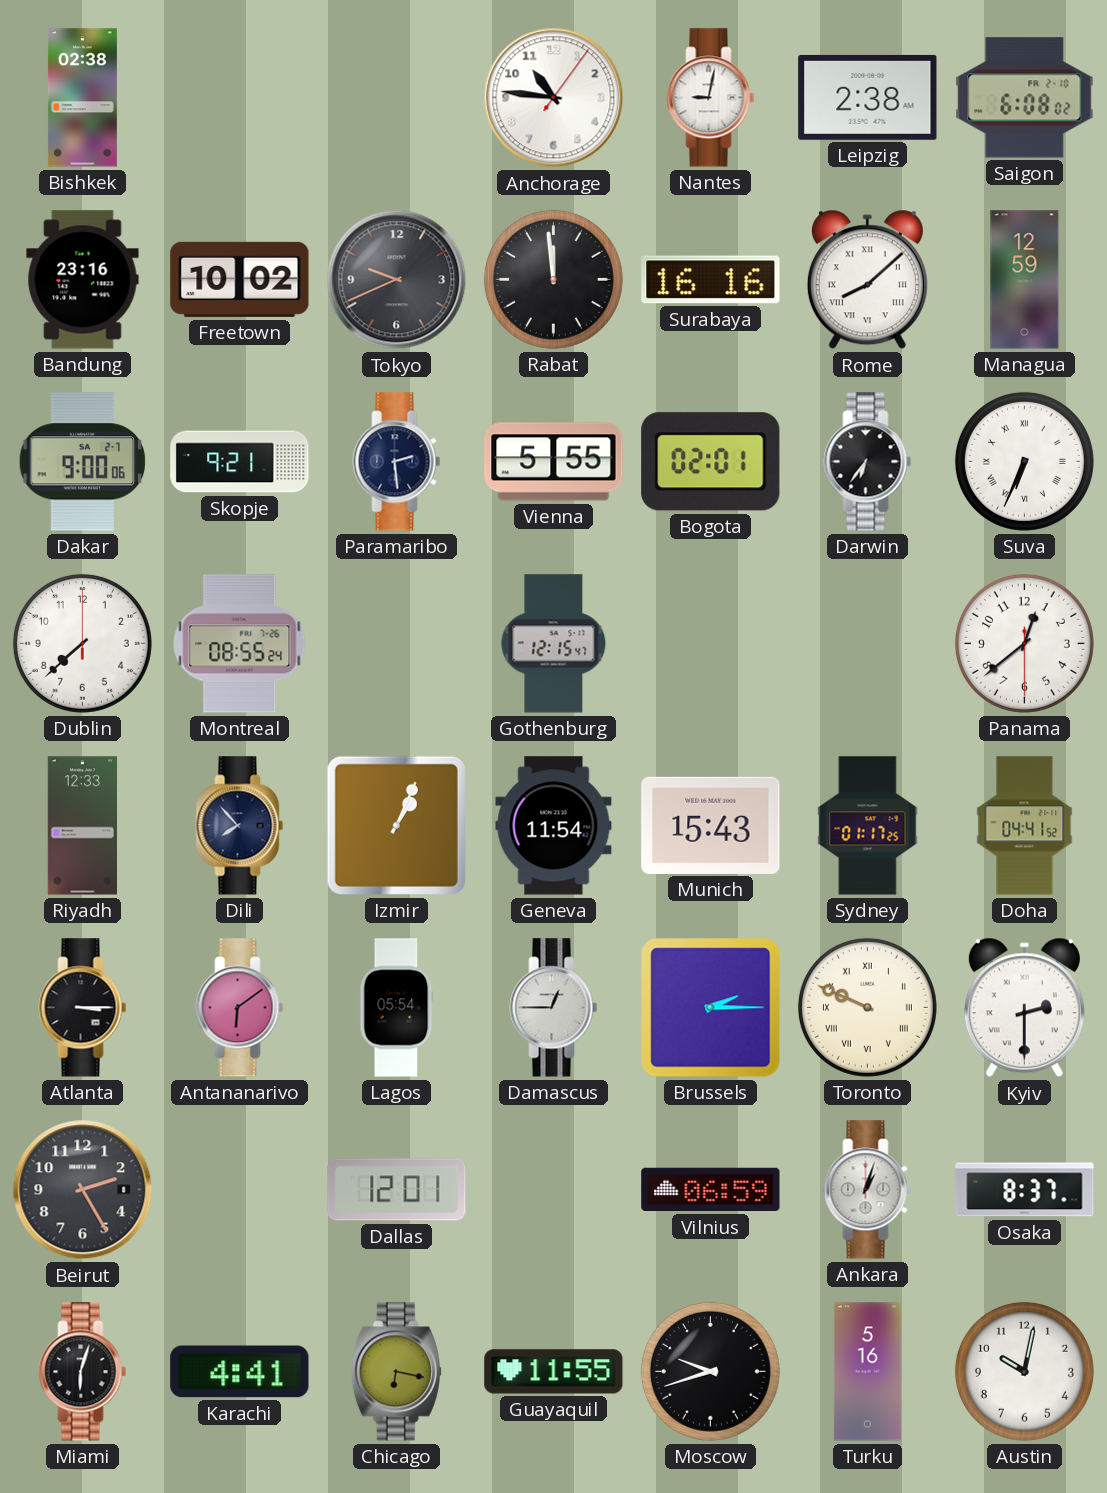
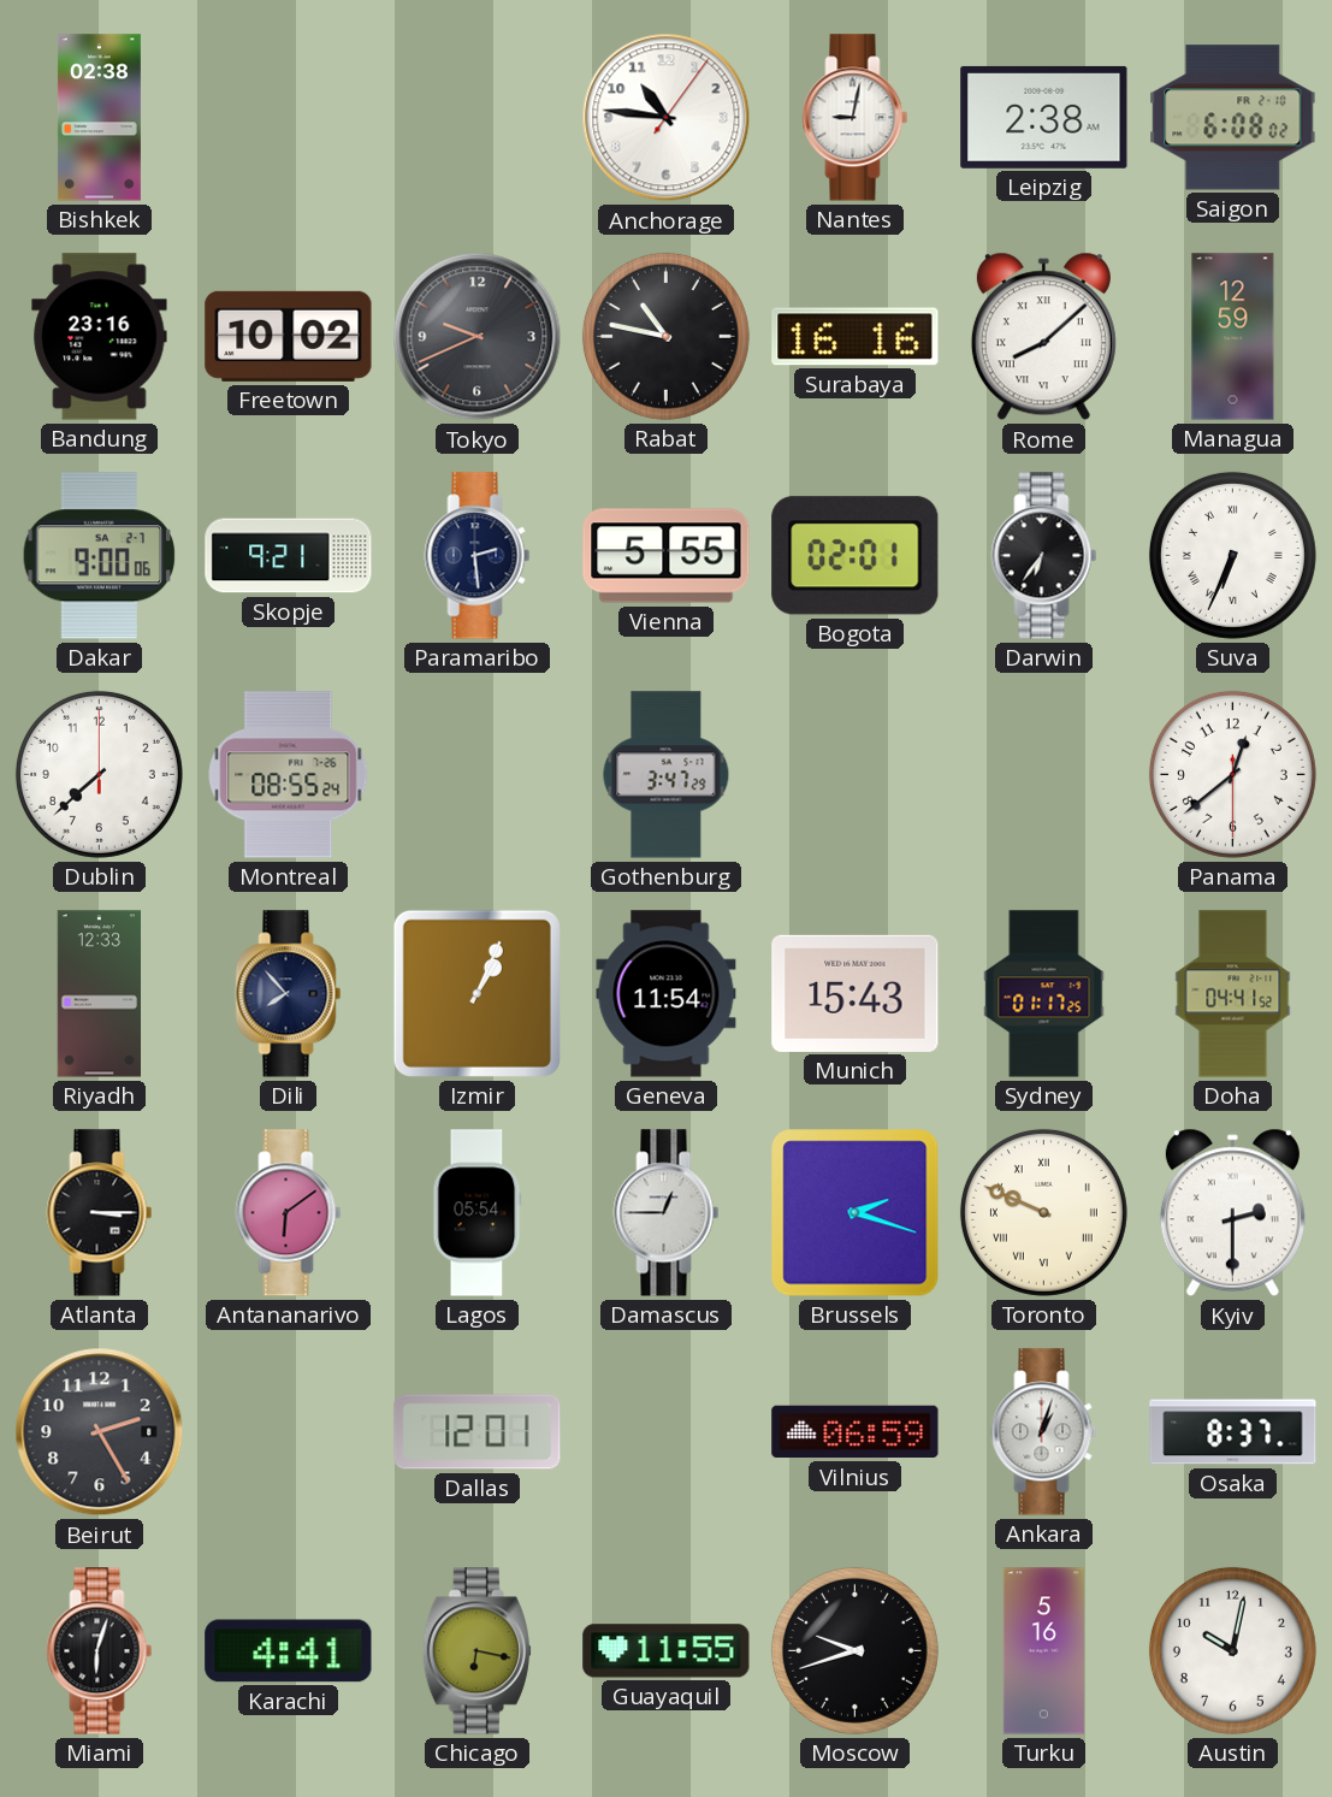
Rabat: 11:59 -> 10:47
Gothenburg: 12:15 -> 3:47
Brussels: 2:15 -> 2:18
